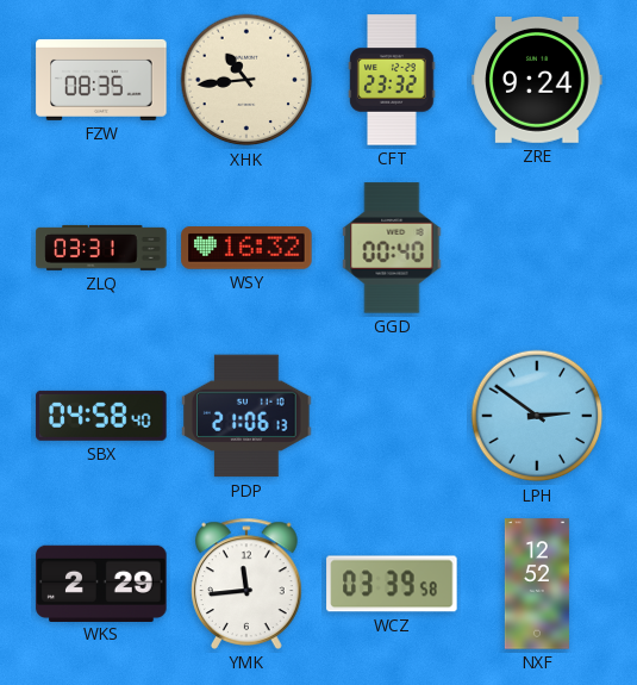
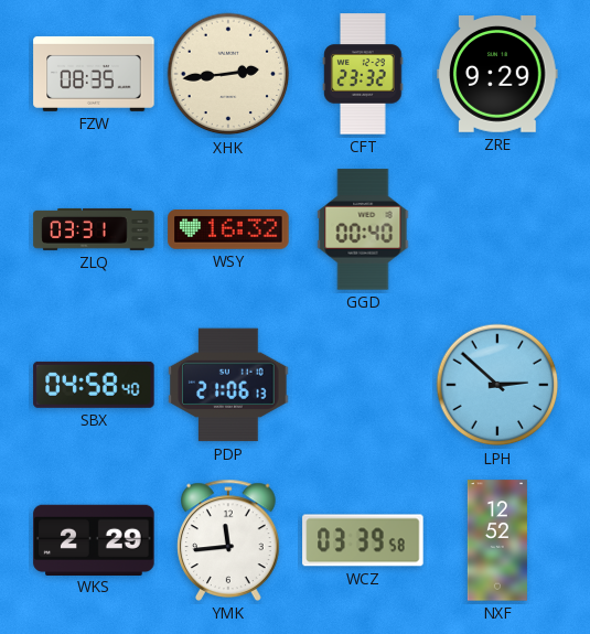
XHK: 10:44 -> 2:44
ZRE: 9:24 -> 9:29
LPH: 2:51 -> 2:52
